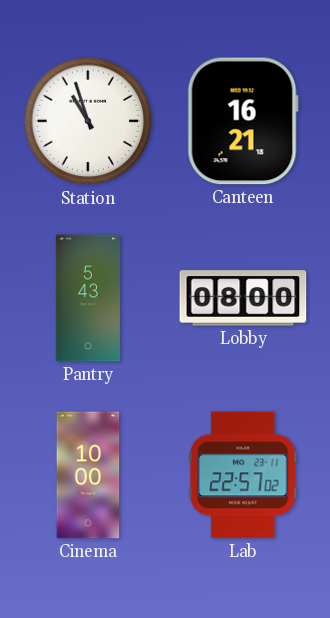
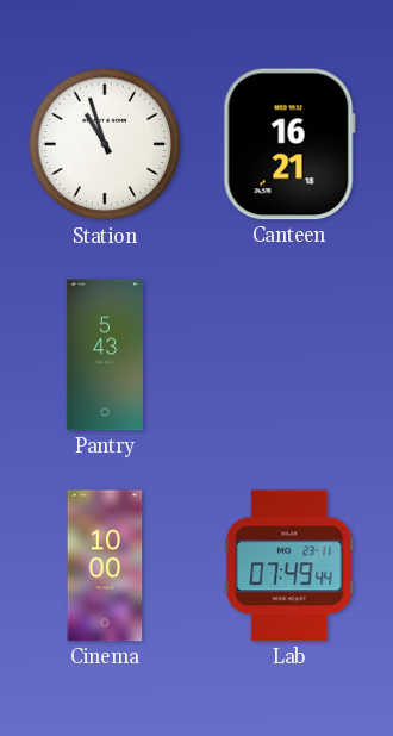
Lobby: 08:00 -> none
Lab: 22:57 -> 07:49
